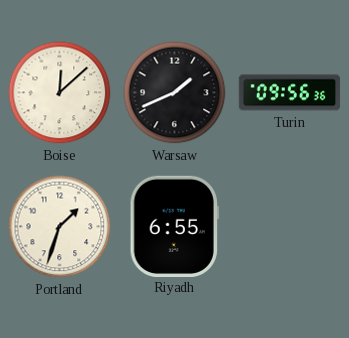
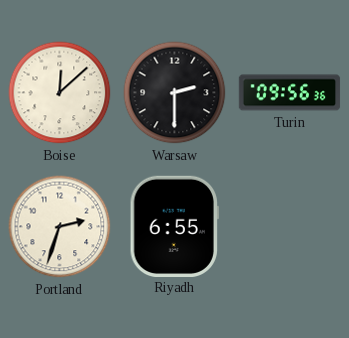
Warsaw: 1:41 -> 2:30
Portland: 1:33 -> 2:33
